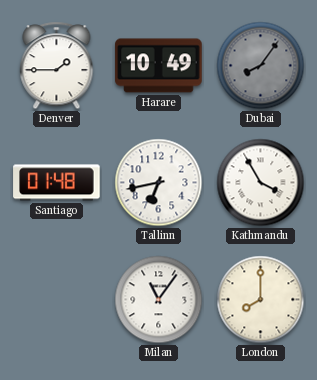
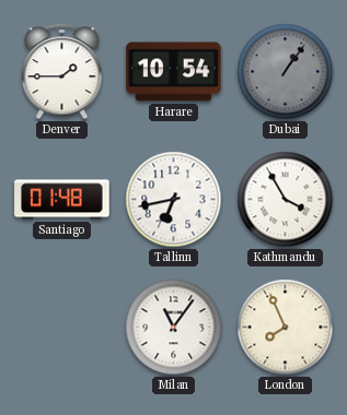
Harare: 10:49 -> 10:54
Dubai: 8:06 -> 1:06
London: 8:00 -> 7:56
